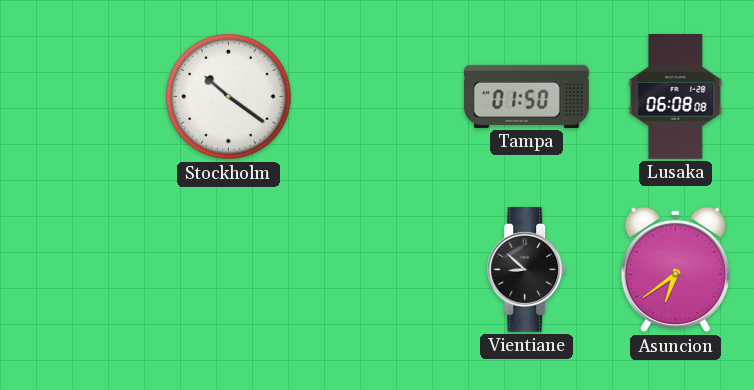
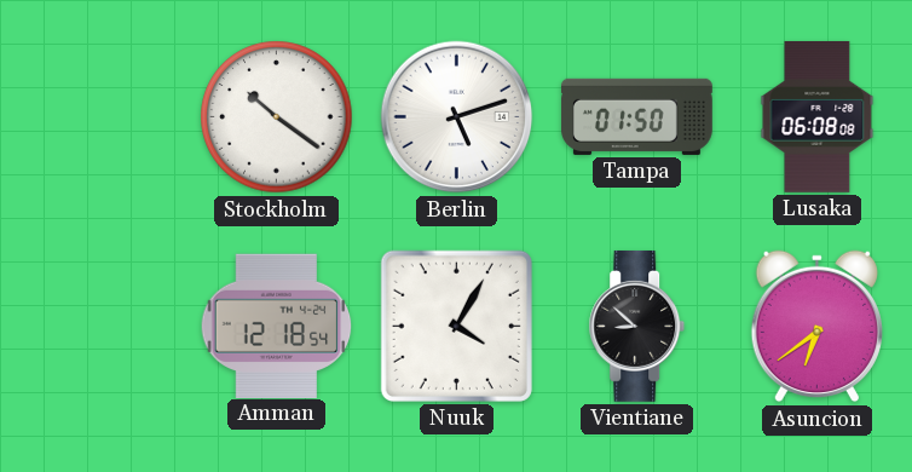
Berlin: none -> 5:12
Amman: none -> 12:18
Nuuk: none -> 4:05
